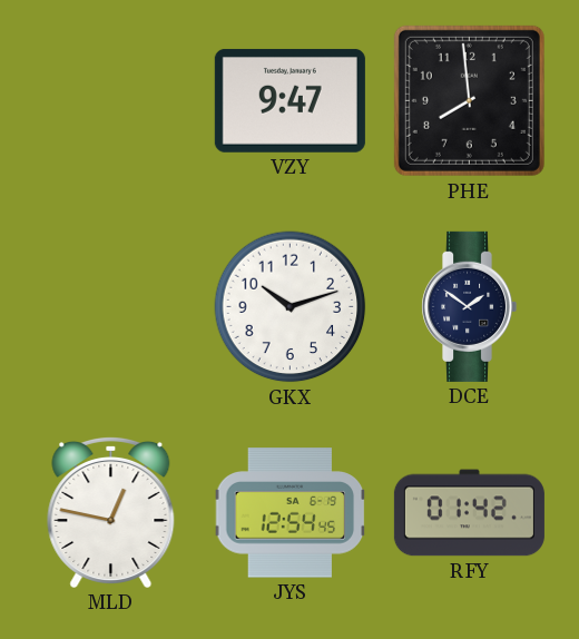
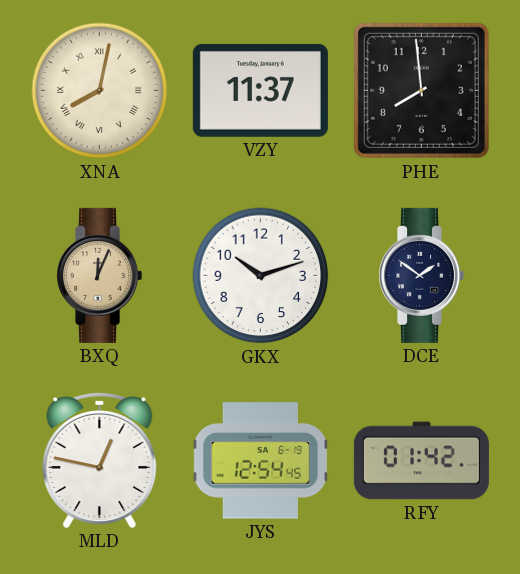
XNA: none -> 8:02
VZY: 9:47 -> 11:37
BXQ: none -> 12:04
